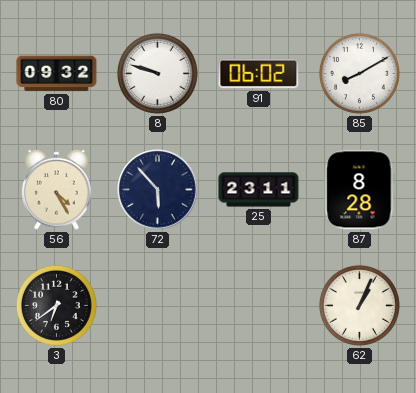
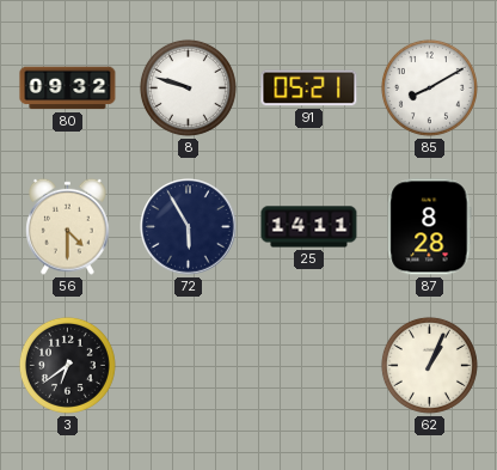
91: 06:02 -> 05:21
56: 4:25 -> 4:30
72: 5:53 -> 5:55
25: 23:11 -> 14:11
